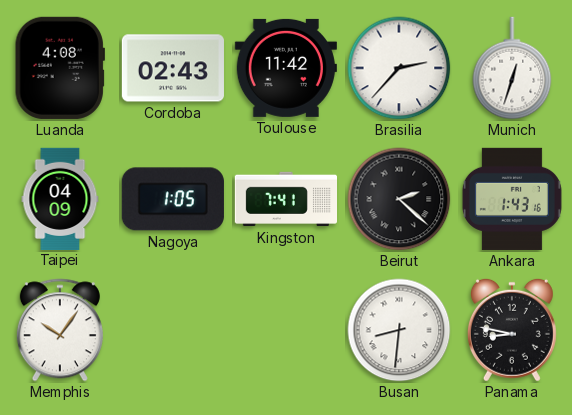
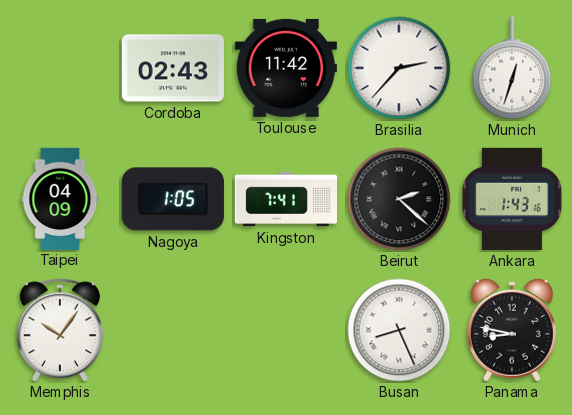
Luanda: 4:08 -> none
Busan: 8:31 -> 8:26
